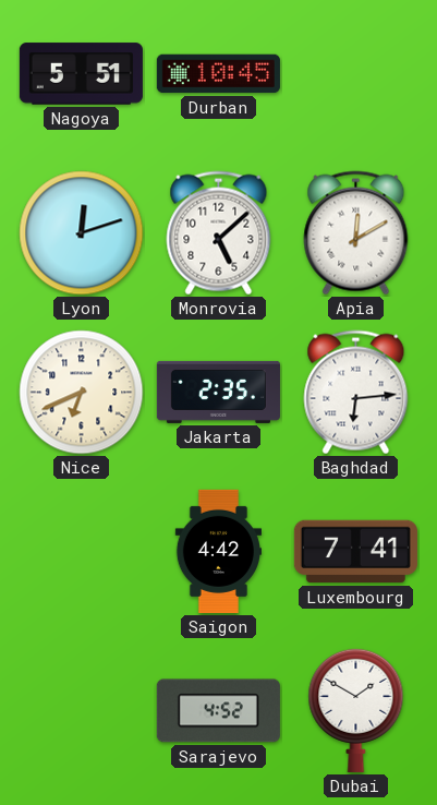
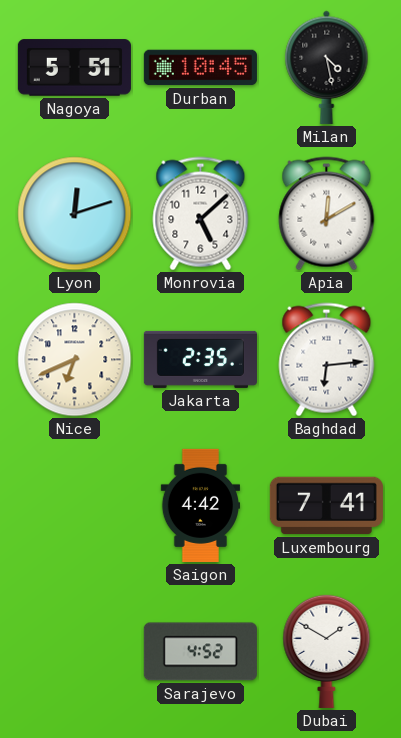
Milan: none -> 4:28
